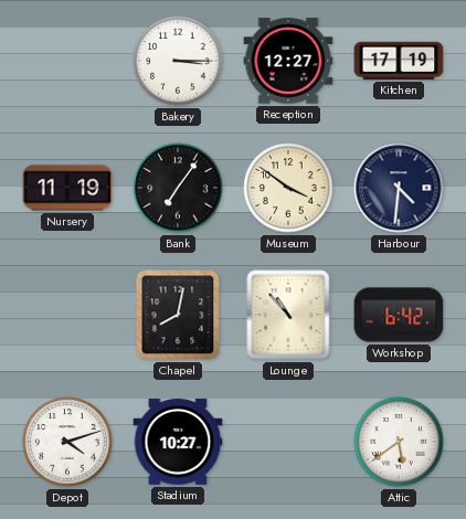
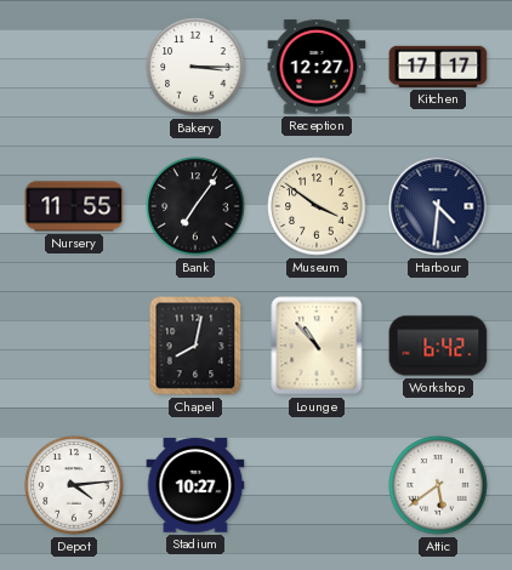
Kitchen: 17:19 -> 17:17
Nursery: 11:19 -> 11:55
Depot: 4:12 -> 4:14
